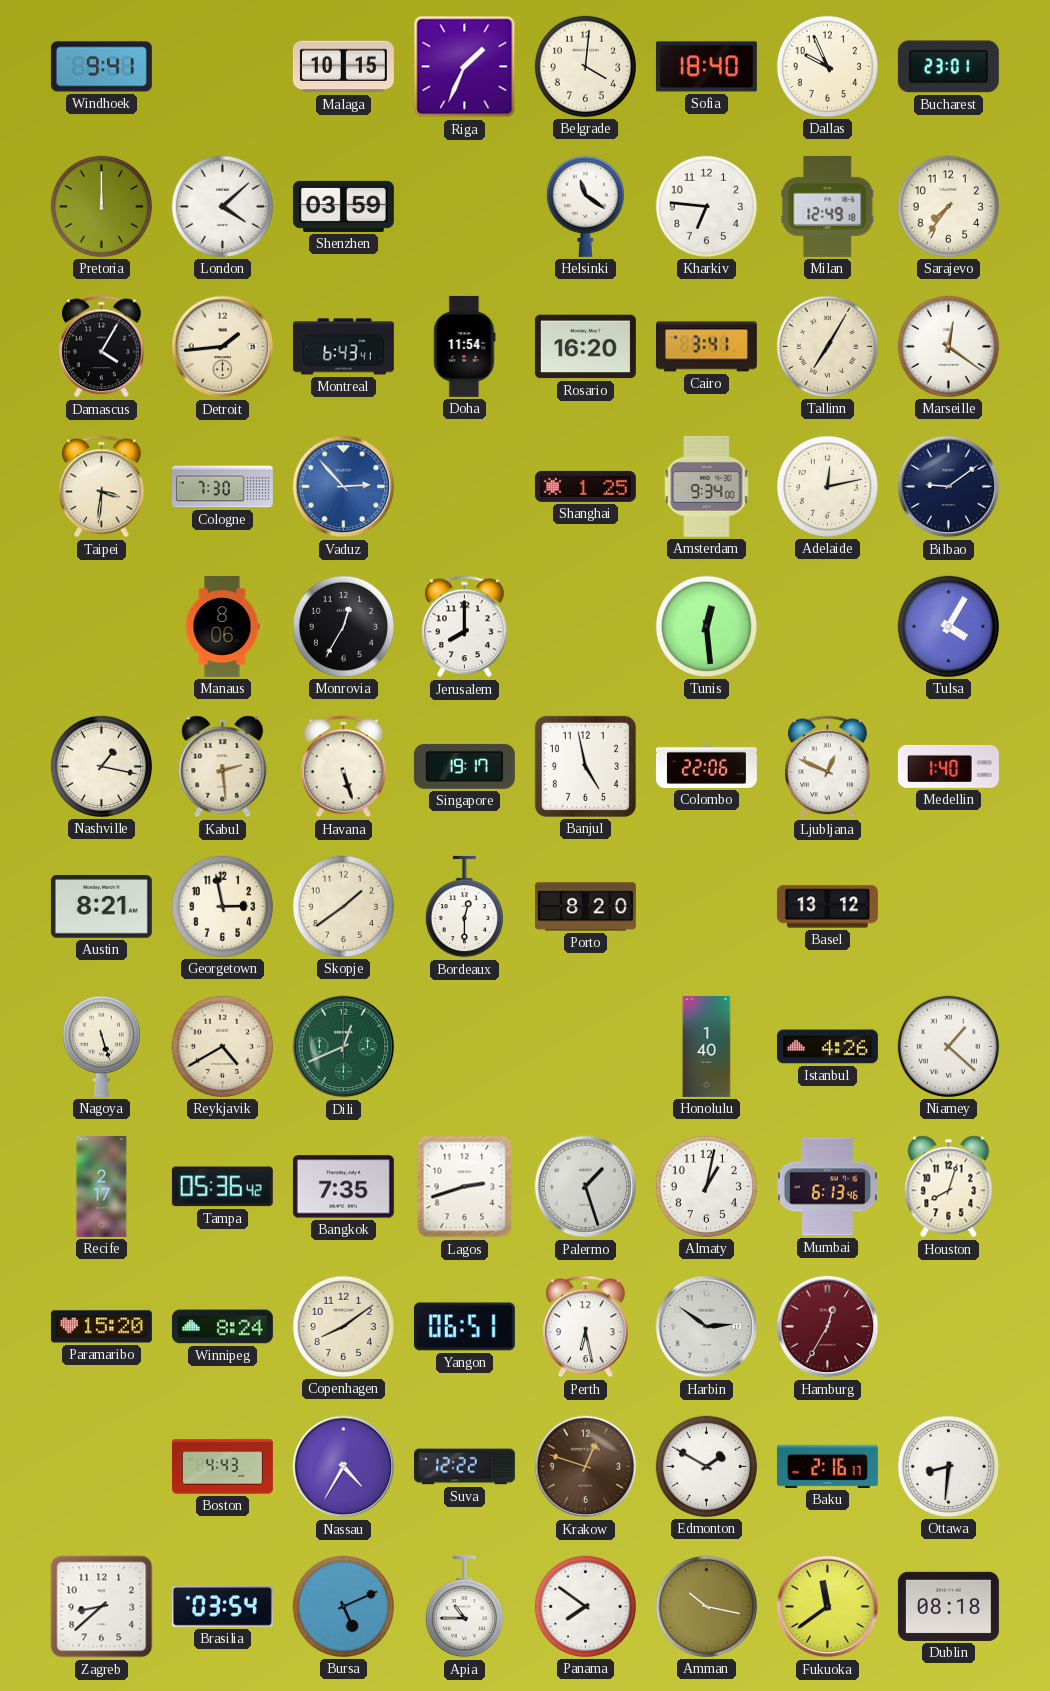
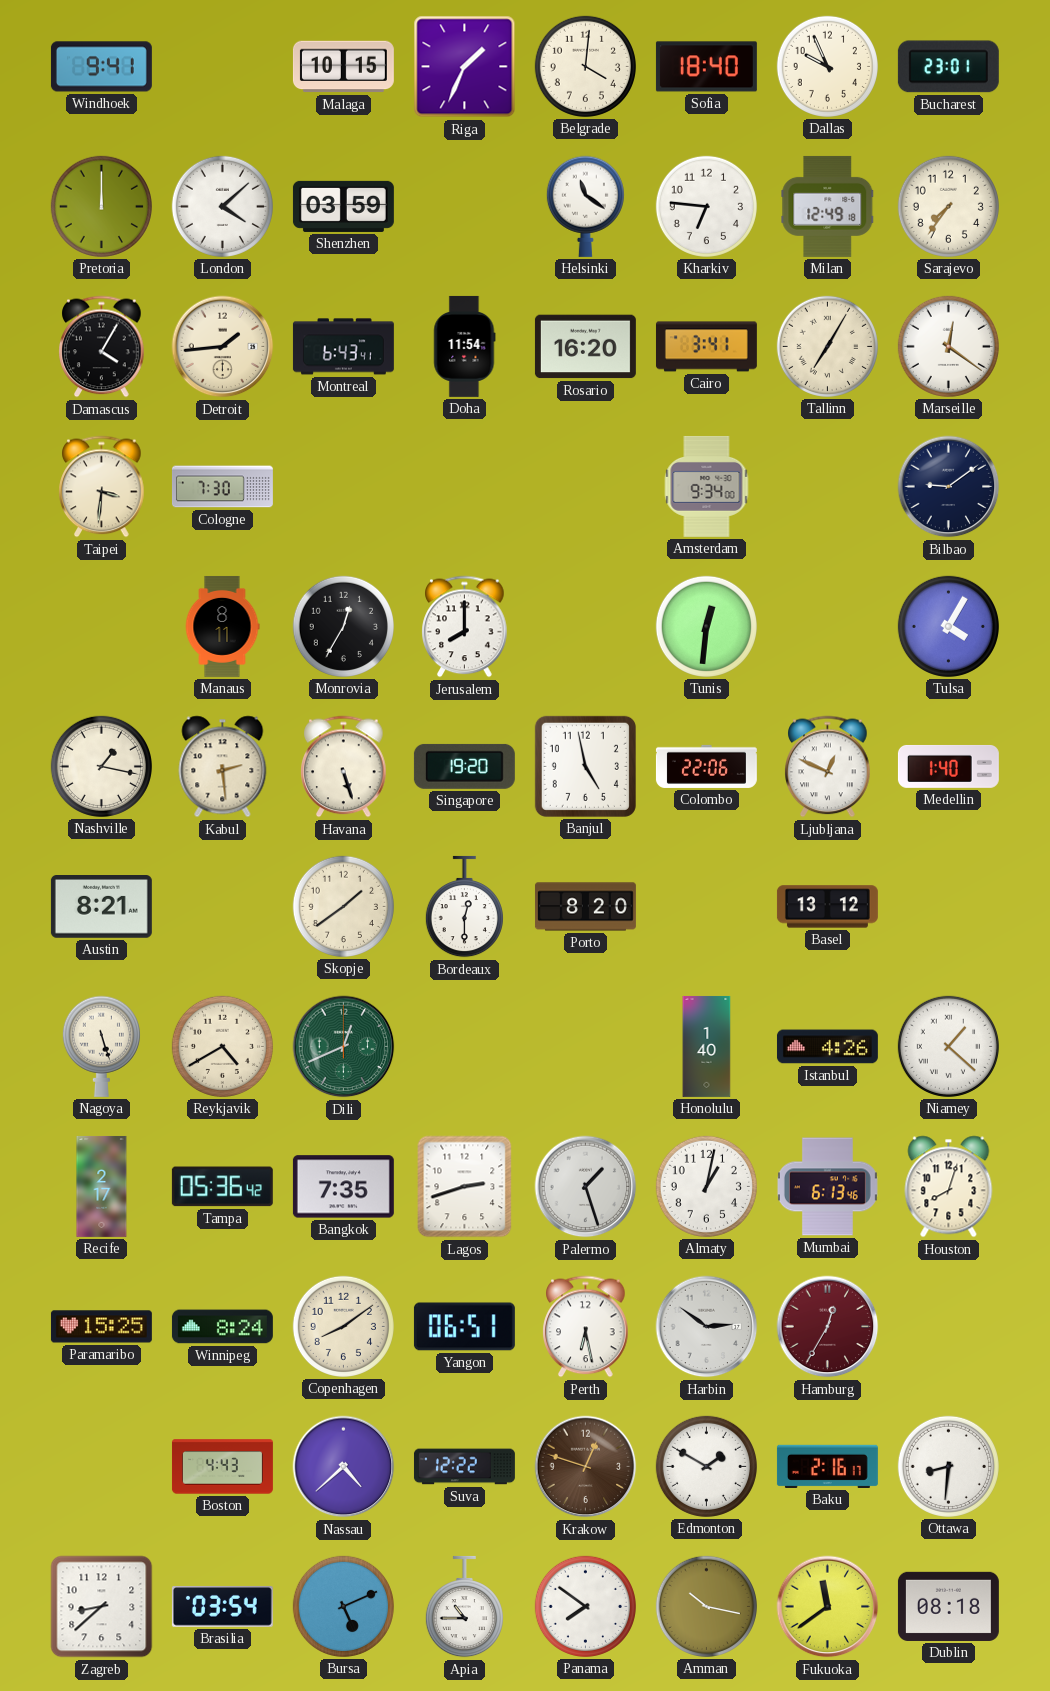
Vaduz: 2:53 -> none
Shanghai: 1:25 -> none
Adelaide: 12:13 -> none
Manaus: 8:06 -> 8:11
Tunis: 12:29 -> 12:31
Singapore: 19:17 -> 19:20
Georgetown: 2:58 -> none
Paramaribo: 15:20 -> 15:25
Nassau: 4:35 -> 4:38
